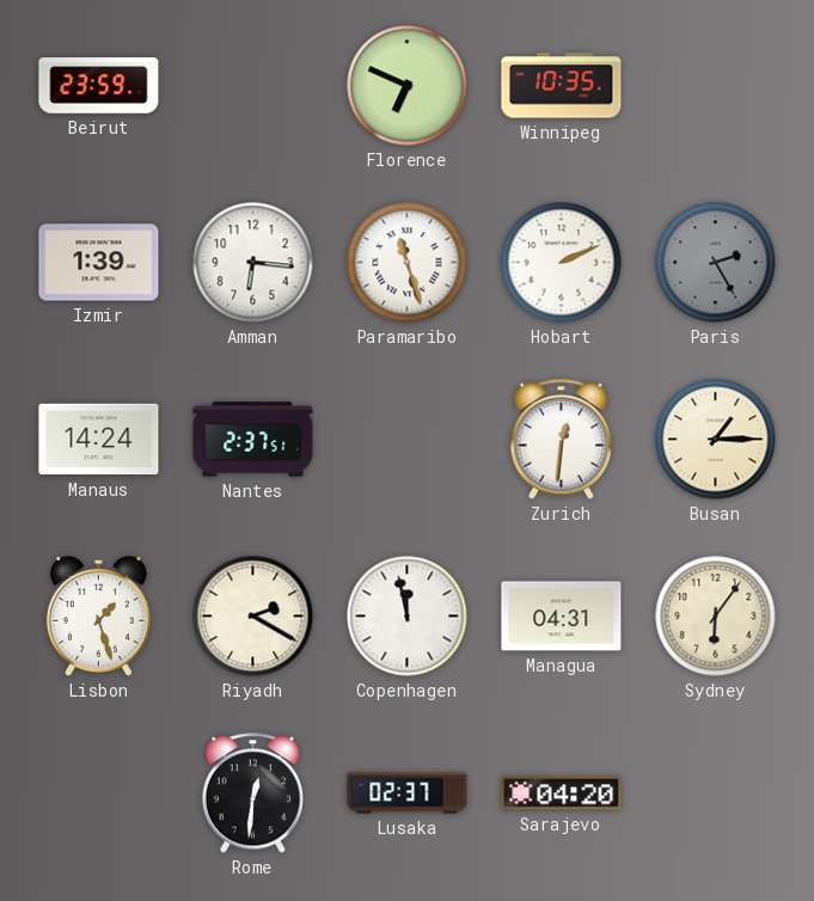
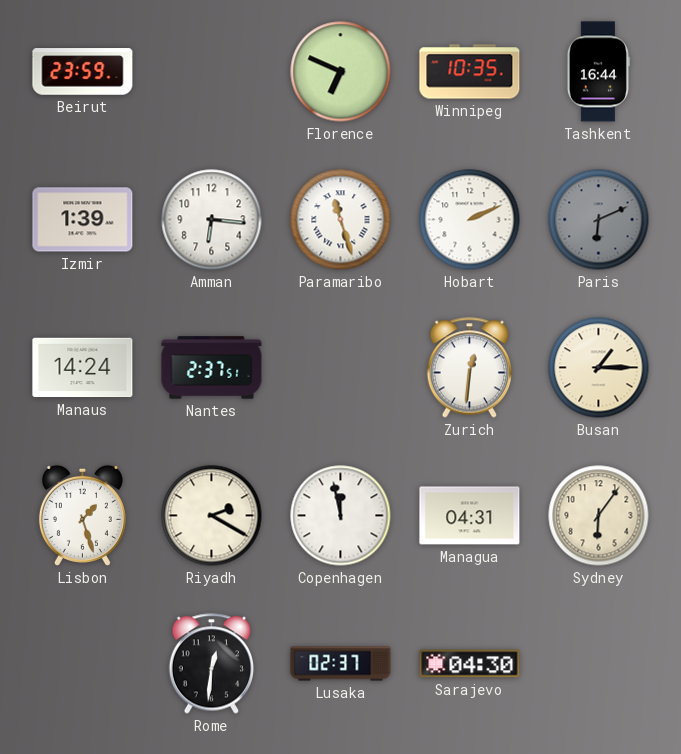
Tashkent: none -> 16:44
Paris: 2:25 -> 6:11
Sarajevo: 04:20 -> 04:30
